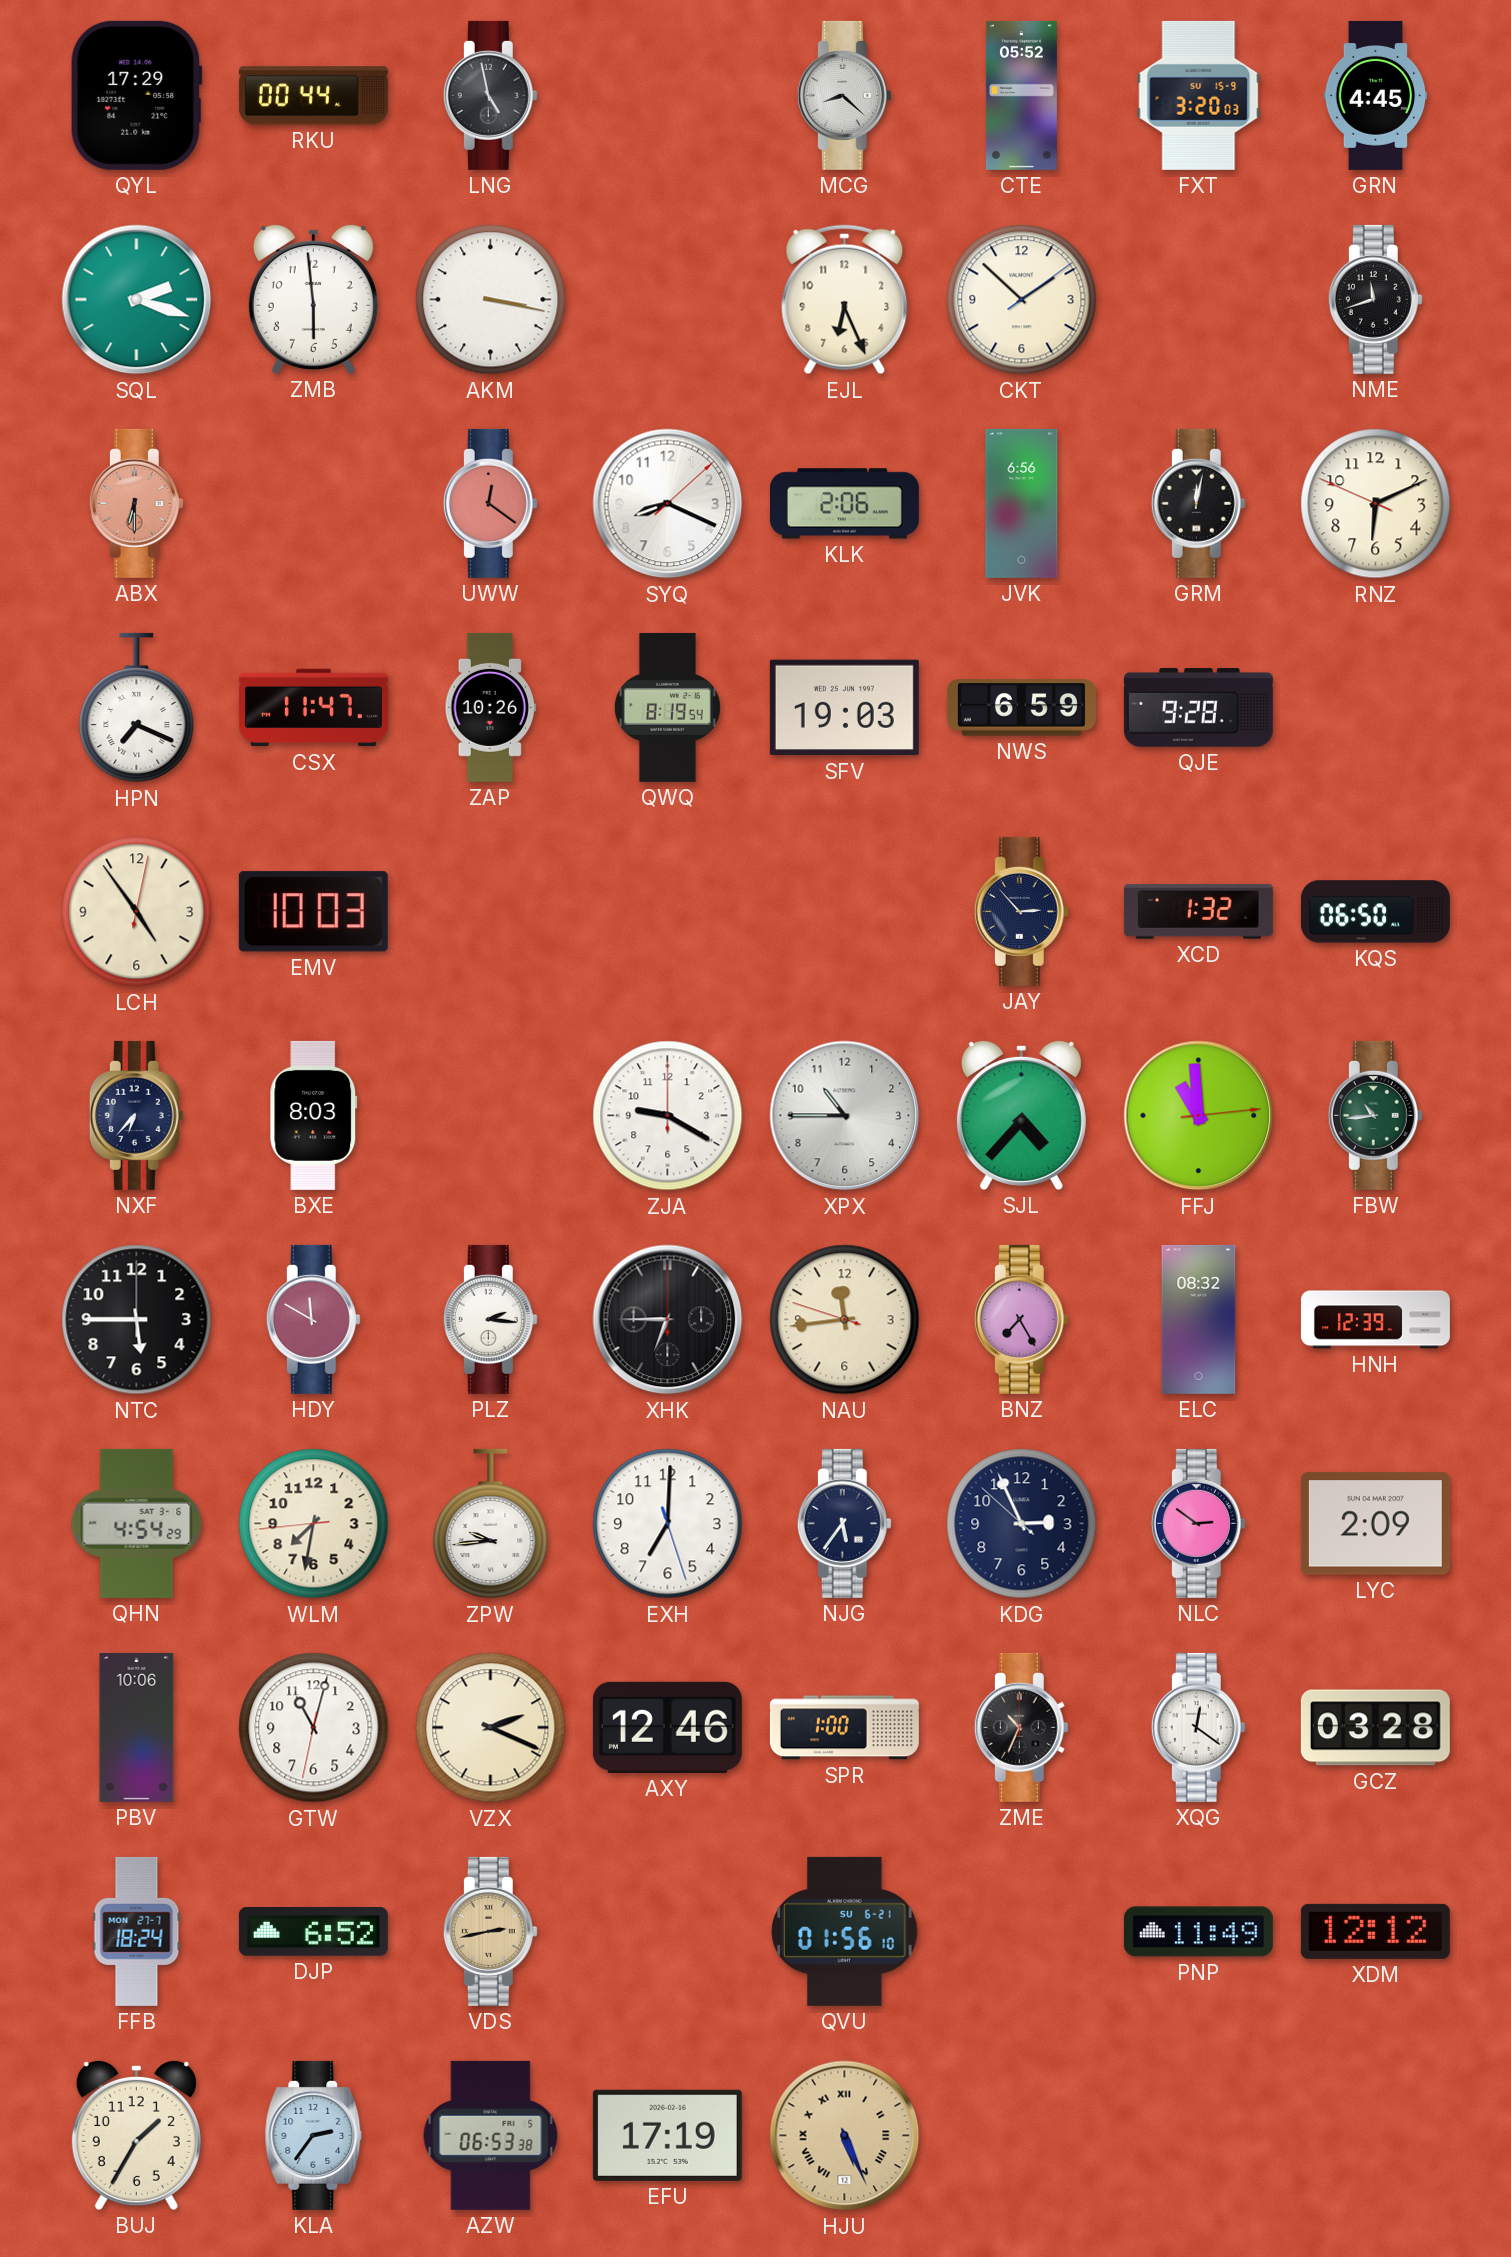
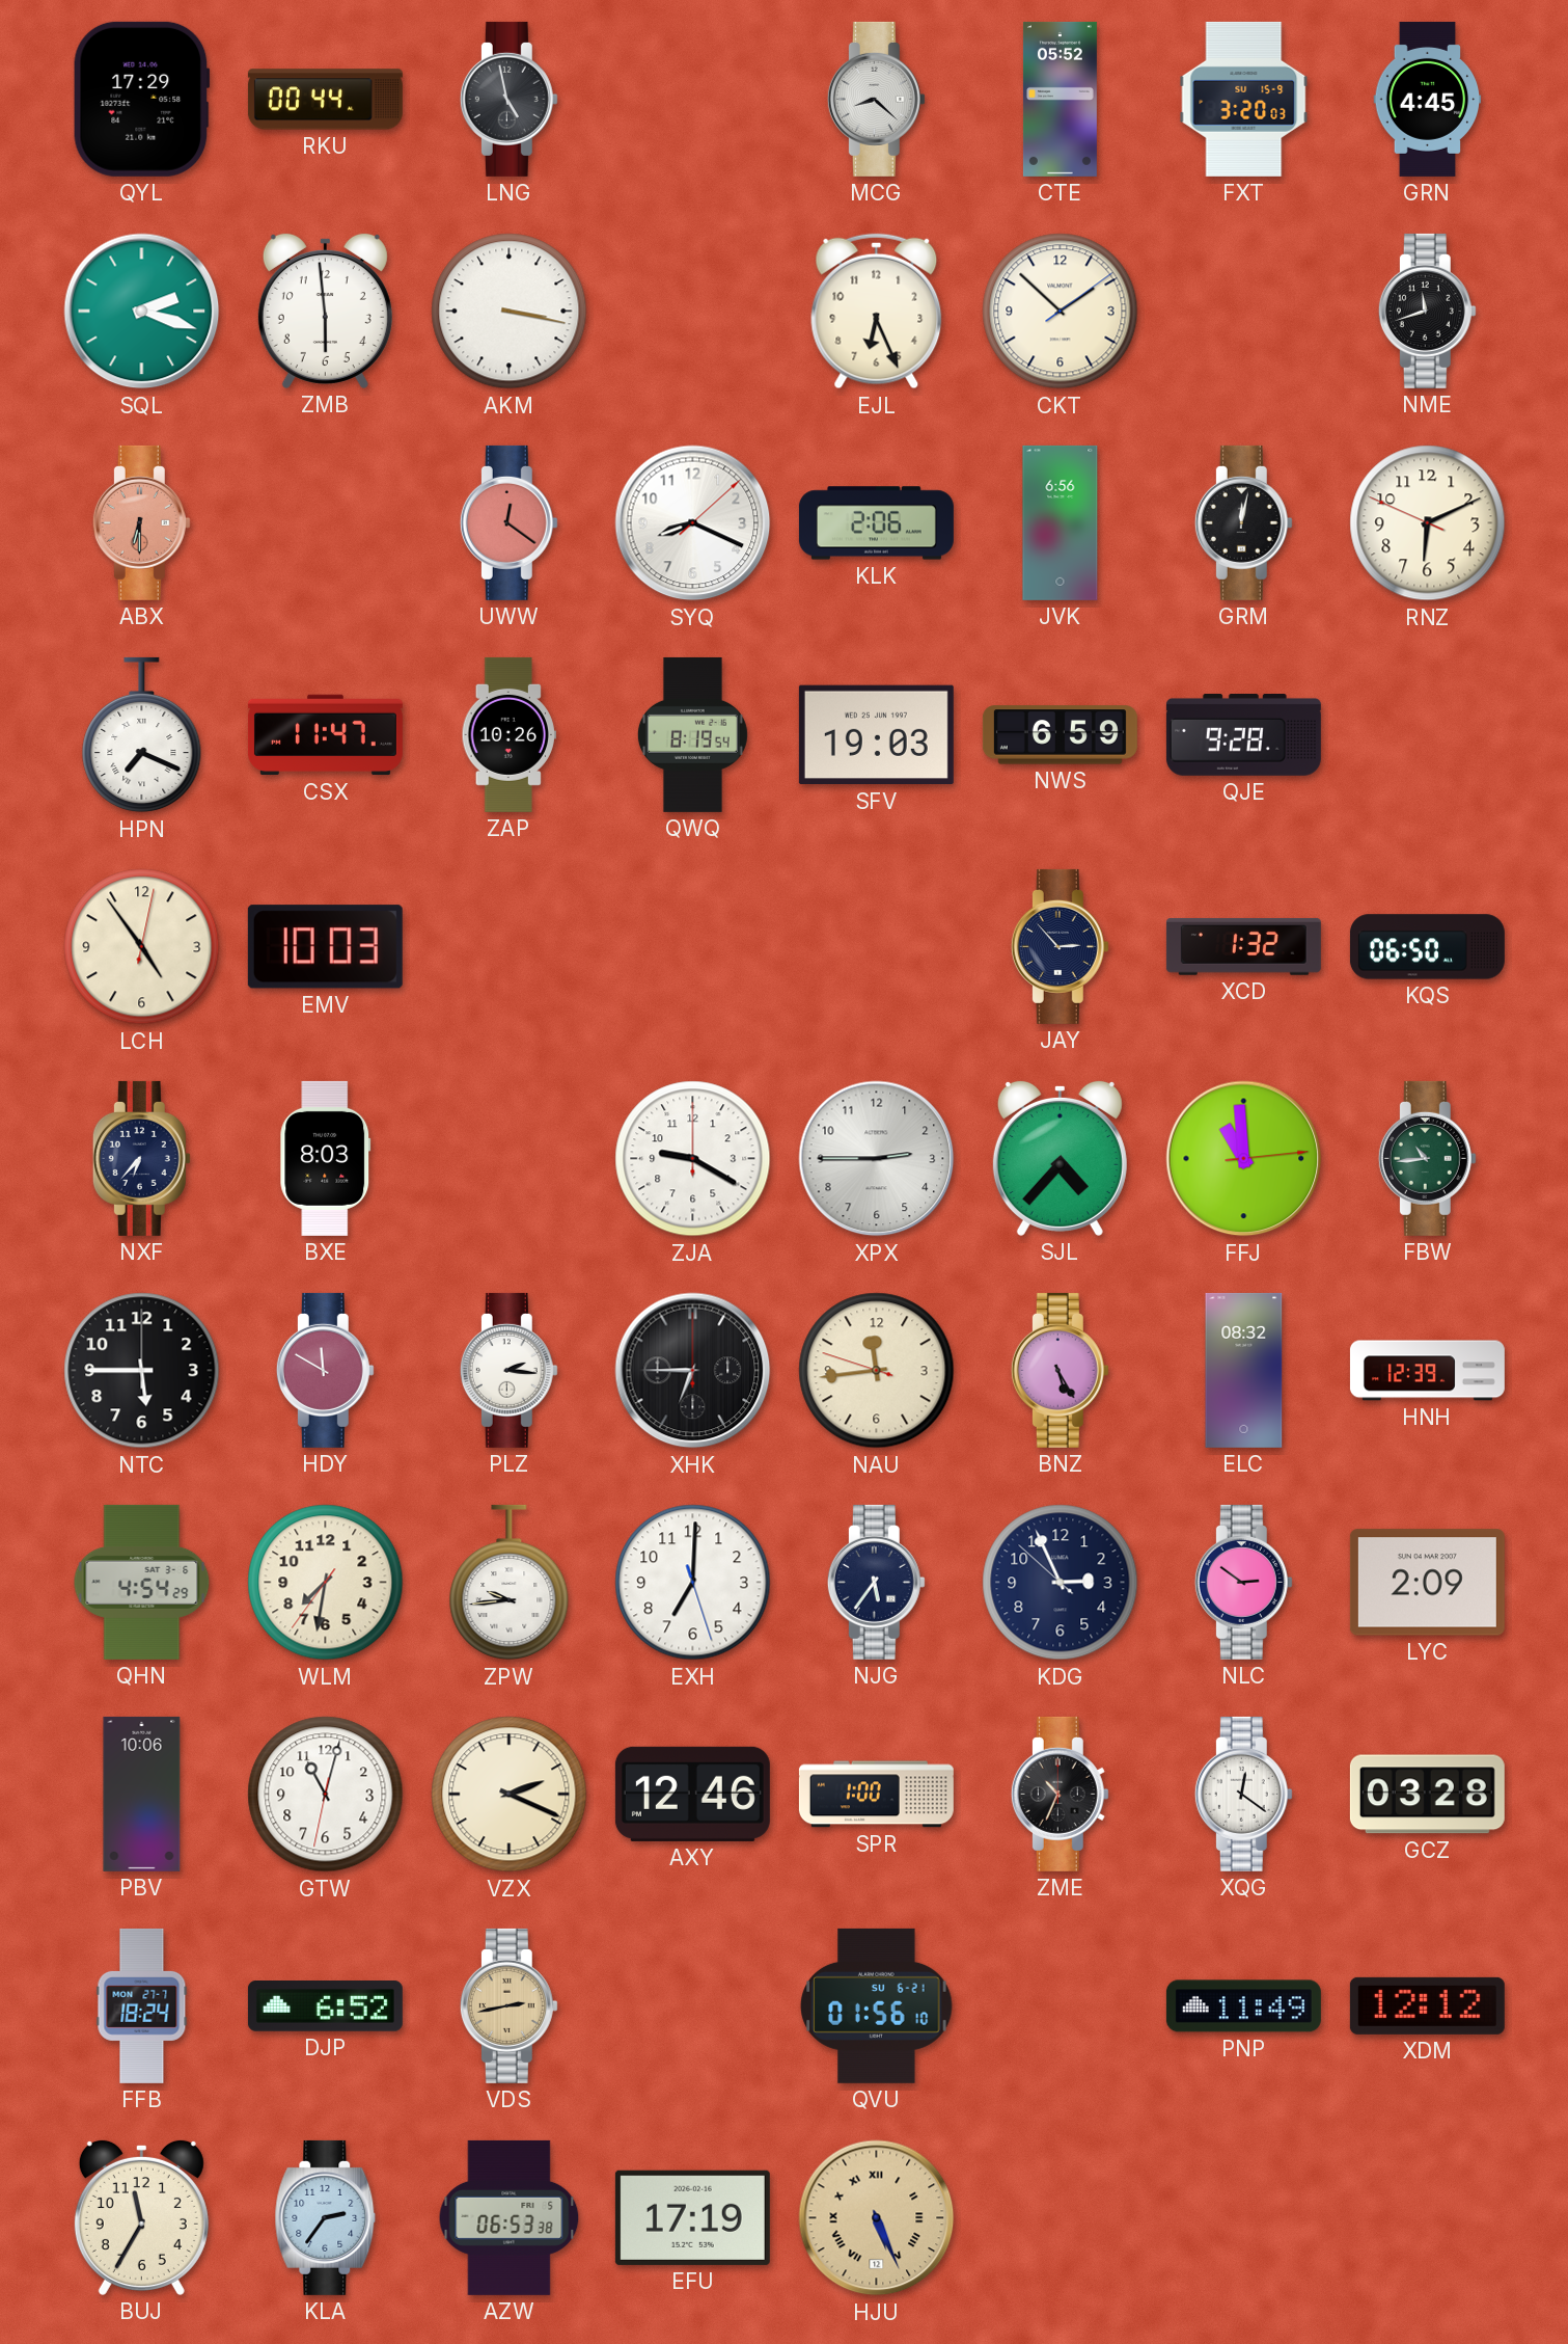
XPX: 10:45 -> 2:45
BNZ: 7:25 -> 5:25
WLM: 7:31:44 -> 7:31:36
BUJ: 1:35 -> 11:35
